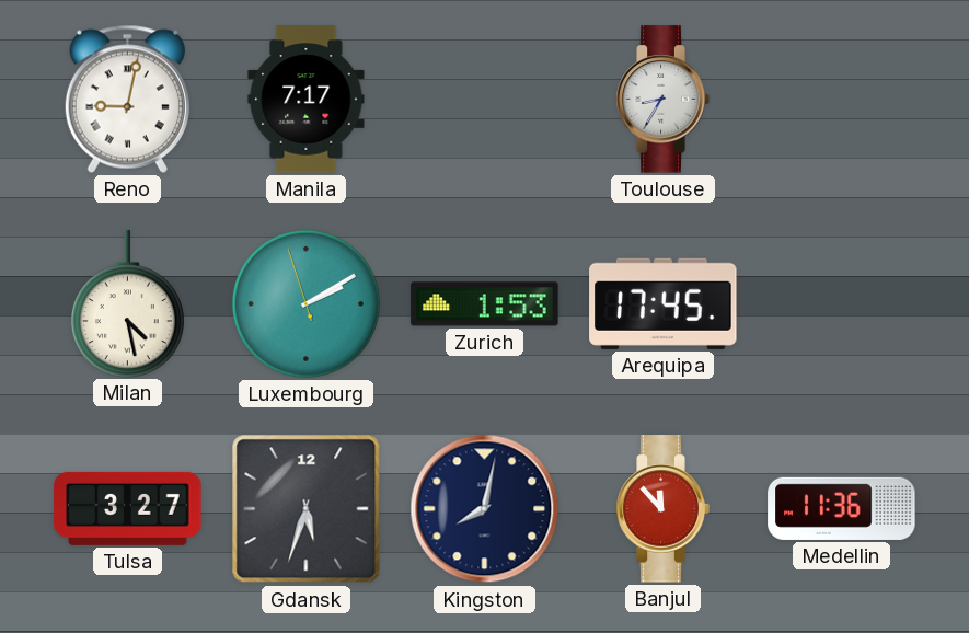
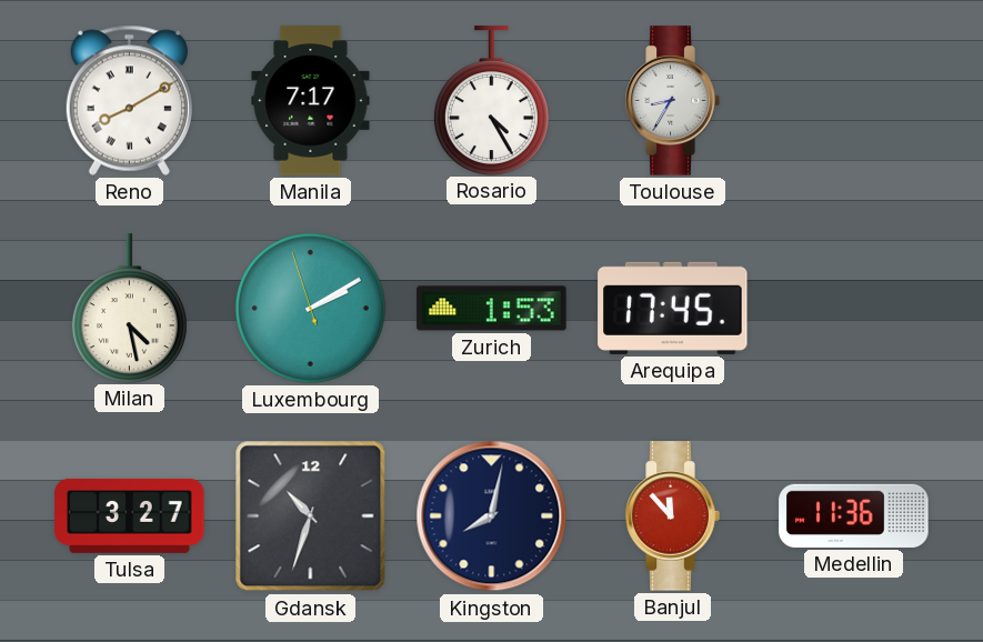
Reno: 9:02 -> 8:10
Rosario: none -> 4:25
Gdansk: 5:33 -> 10:33
